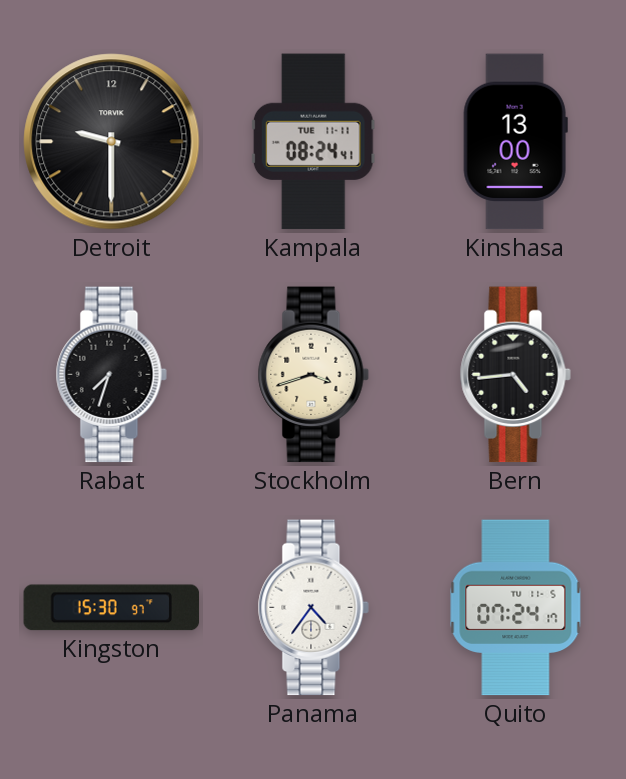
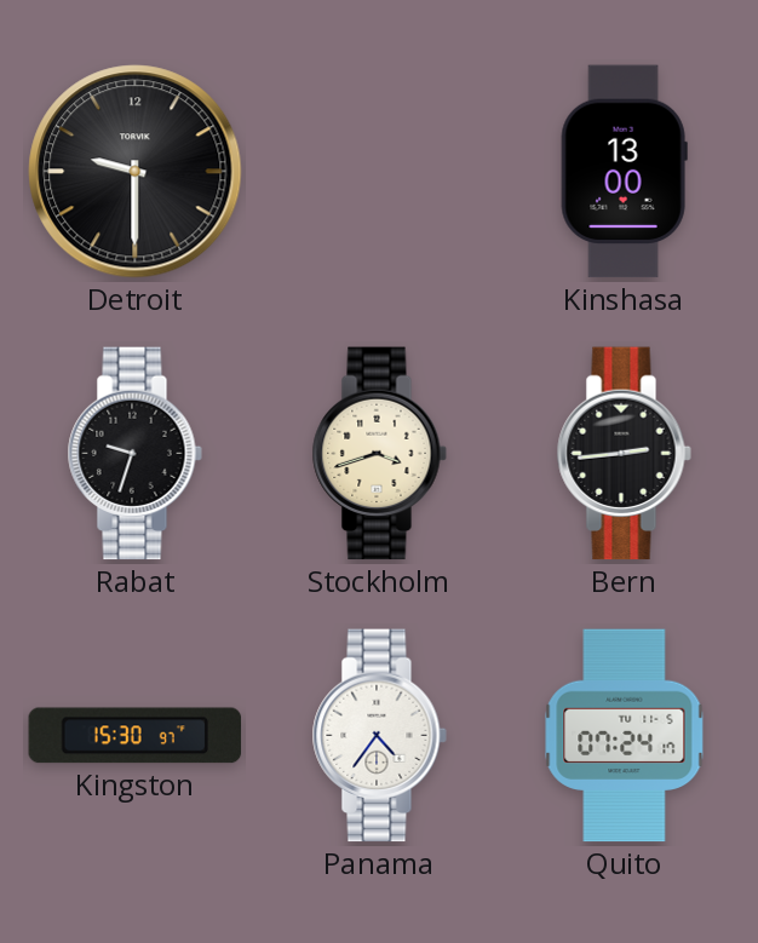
Kampala: 08:24 -> none
Rabat: 7:33 -> 9:33
Bern: 4:44 -> 2:44
